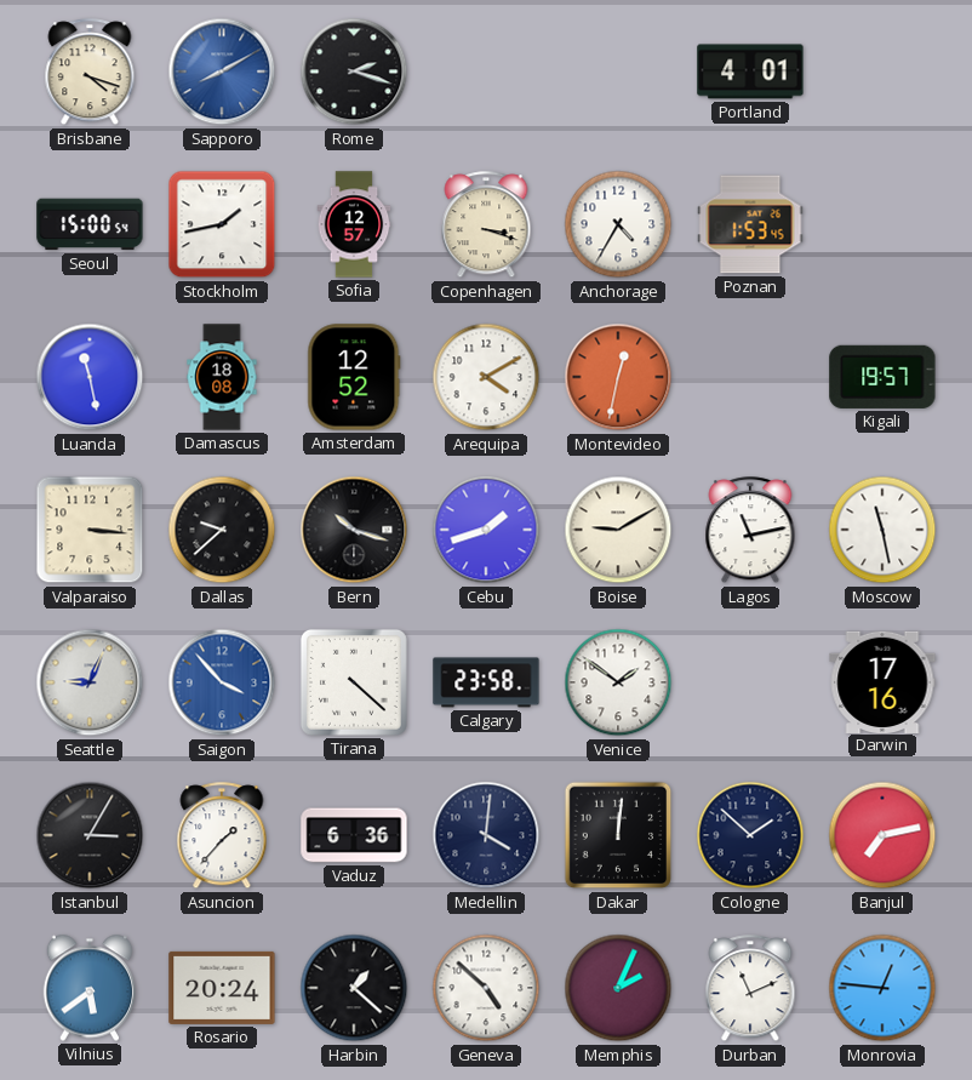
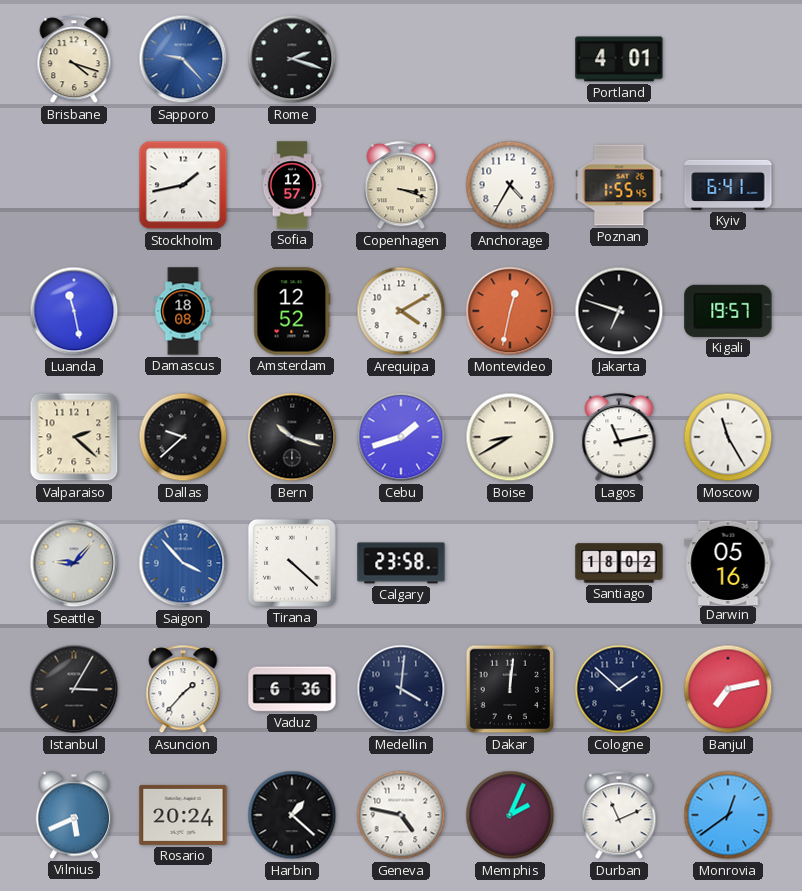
Sapporo: 8:10 -> 9:23
Seoul: 15:00 -> none
Poznan: 1:53 -> 1:55
Kyiv: none -> 6:41
Jakarta: none -> 6:48
Valparaiso: 3:16 -> 2:22
Boise: 9:10 -> 8:40
Moscow: 11:28 -> 11:25
Seattle: 9:04 -> 9:07
Venice: 1:51 -> none
Santiago: none -> 18:02
Darwin: 17:16 -> 05:16
Vilnius: 5:39 -> 5:41
Geneva: 4:52 -> 4:47
Monrovia: 12:46 -> 12:39
